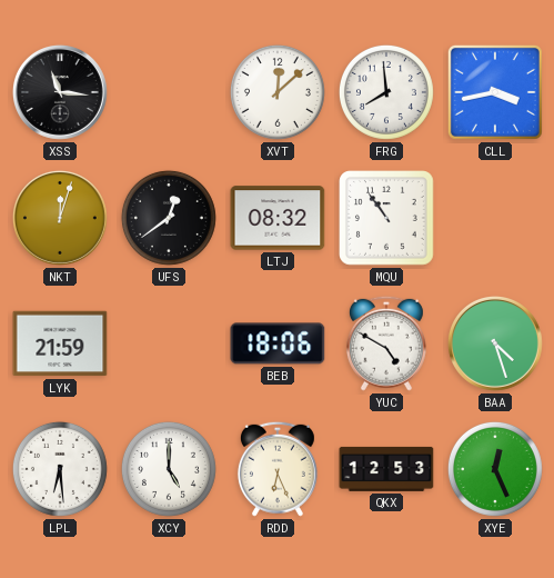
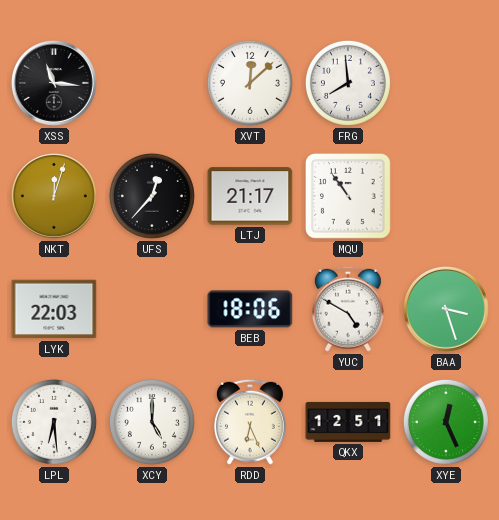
CLL: 3:43 -> none
UFS: 12:39 -> 12:37
LTJ: 08:32 -> 21:17
LYK: 21:59 -> 22:03
BAA: 4:27 -> 3:27
QKX: 12:53 -> 12:51
